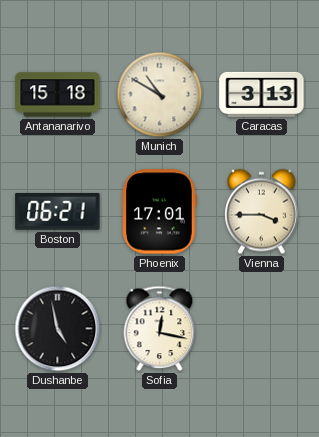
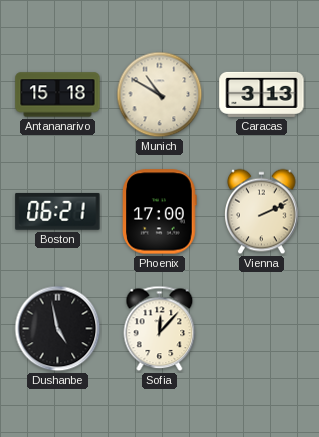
Phoenix: 17:01 -> 17:00
Vienna: 3:45 -> 2:11
Sofia: 12:17 -> 12:07
